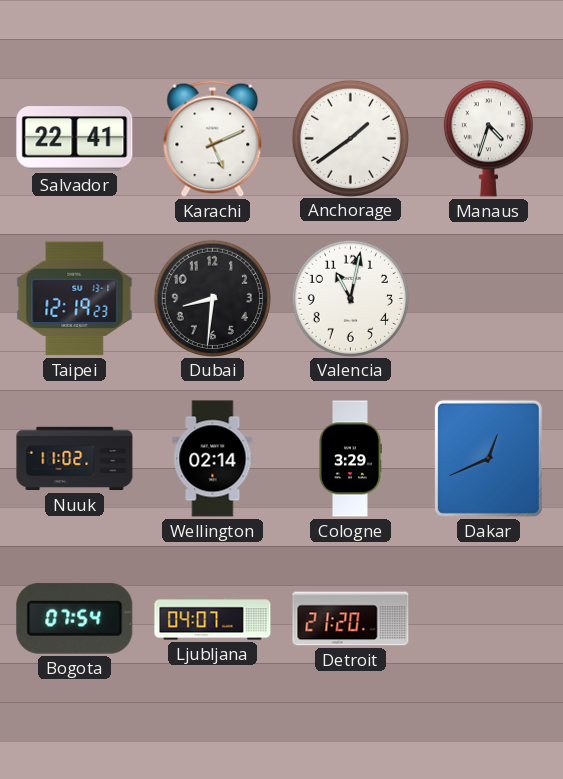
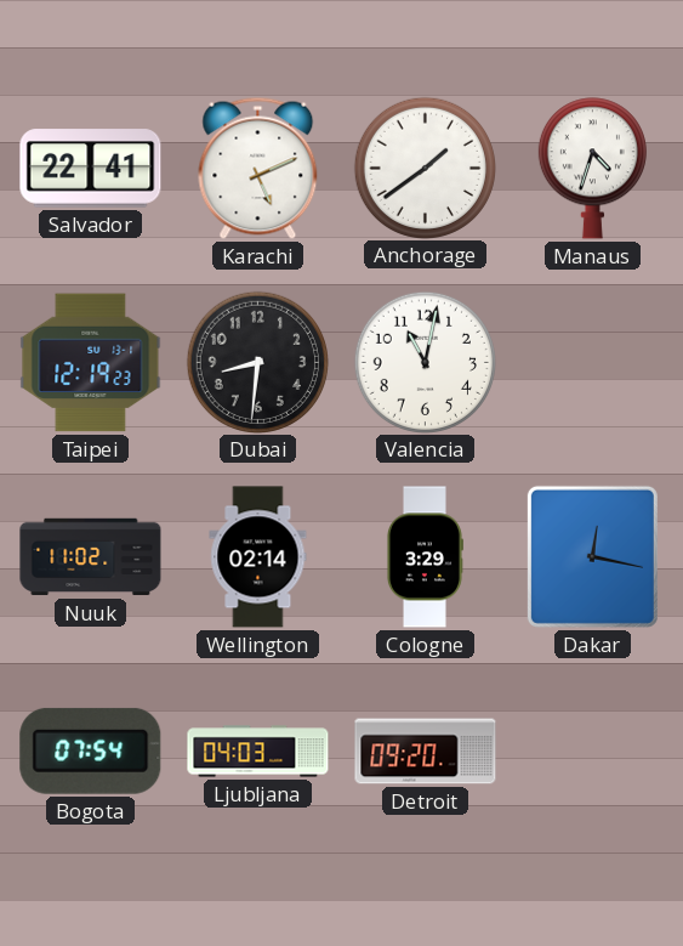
Dakar: 12:41 -> 12:17
Ljubljana: 04:07 -> 04:03
Detroit: 21:20 -> 09:20
